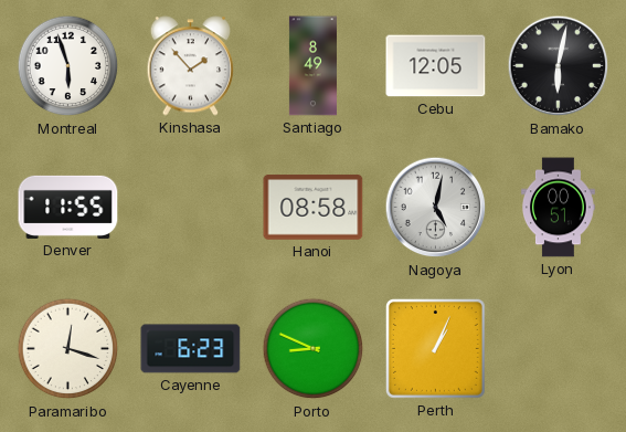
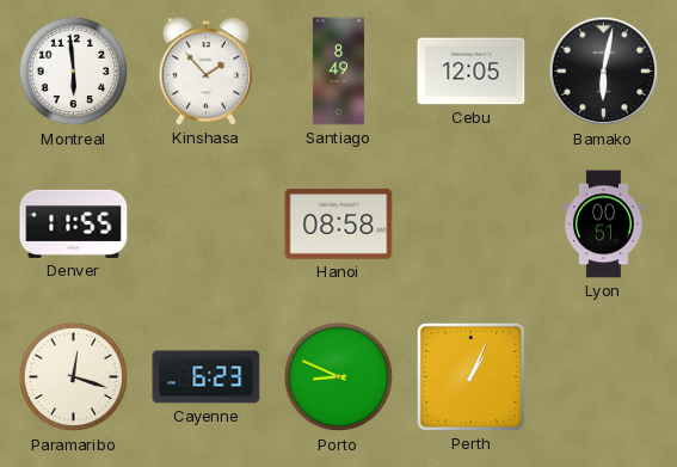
Montreal: 5:57 -> 5:59
Nagoya: 5:02 -> none
